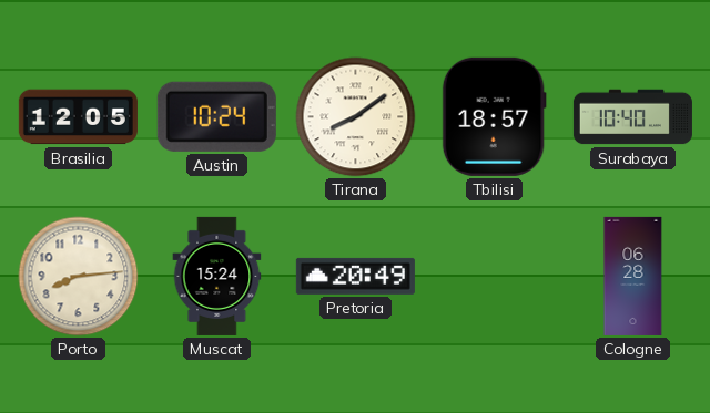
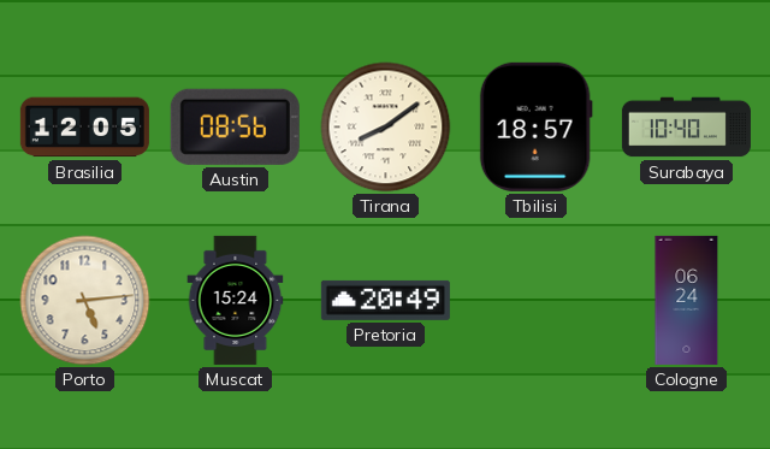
Austin: 10:24 -> 08:56
Porto: 8:14 -> 5:14
Cologne: 06:28 -> 06:24
